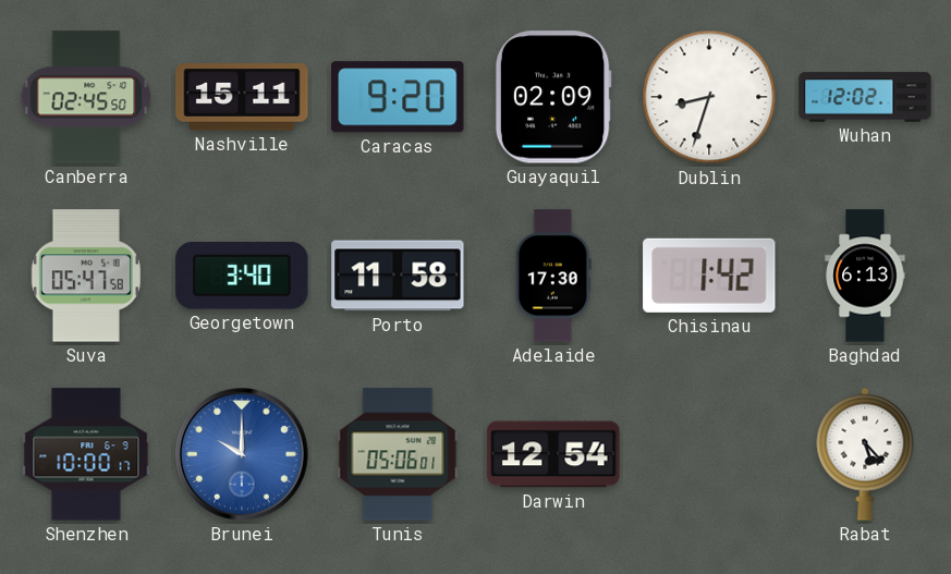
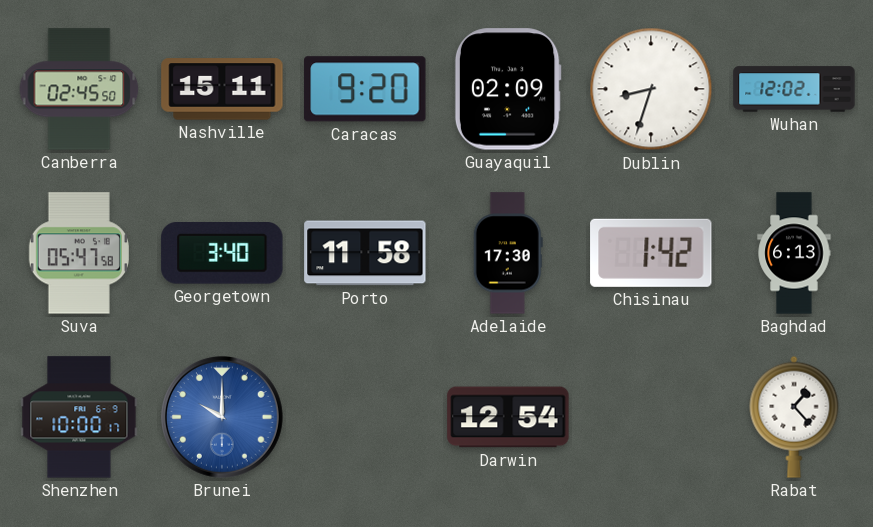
Tunis: 05:06 -> none
Rabat: 5:23 -> 1:23
